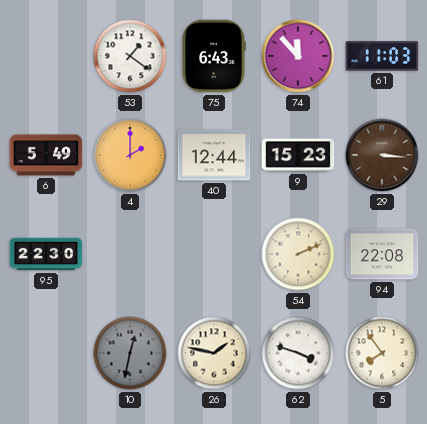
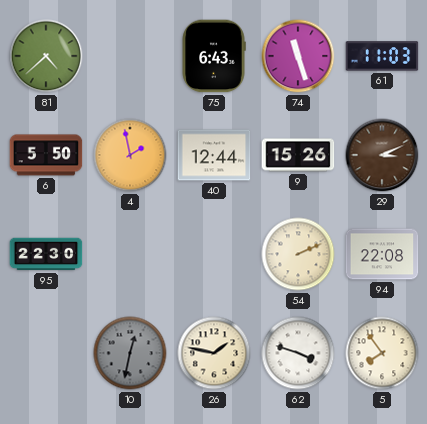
81: none -> 4:38
53: 1:21 -> none
74: 11:53 -> 11:27
6: 5:49 -> 5:50
4: 2:00 -> 1:58
9: 15:23 -> 15:26
29: 3:16 -> 3:11
